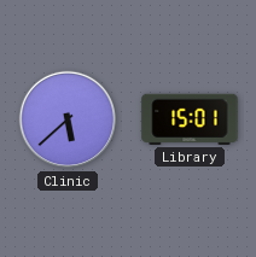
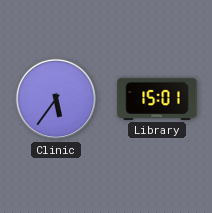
Clinic: 5:38 -> 5:36
